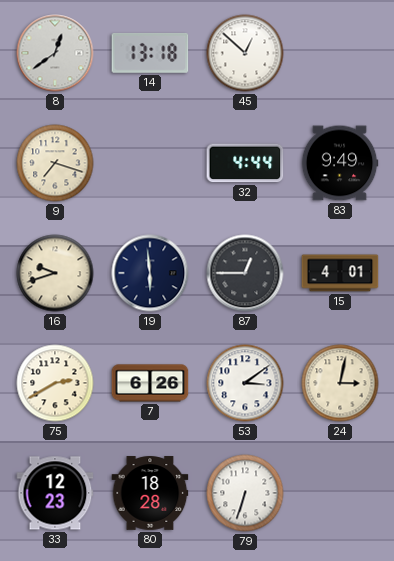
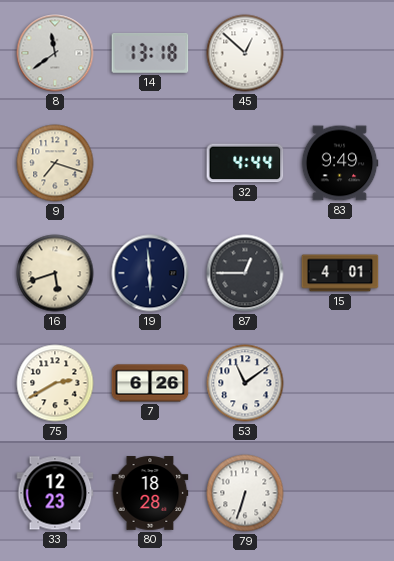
8: 12:39 -> 11:39
16: 9:42 -> 5:42
53: 3:09 -> 11:09
24: 3:02 -> none
